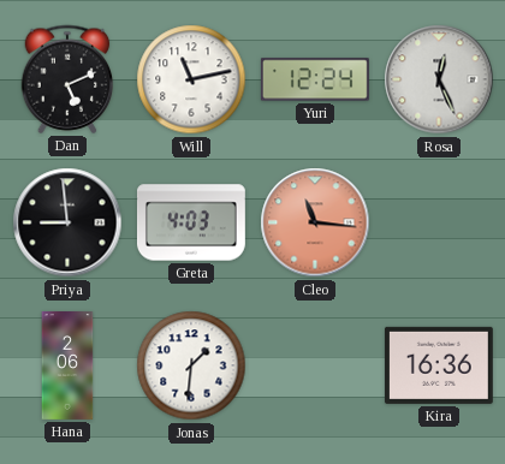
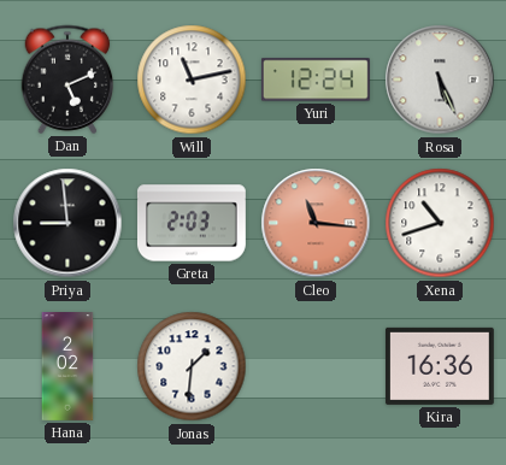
Rosa: 12:26 -> 5:26
Greta: 4:03 -> 2:03
Xena: none -> 10:42
Hana: 2:06 -> 2:02
